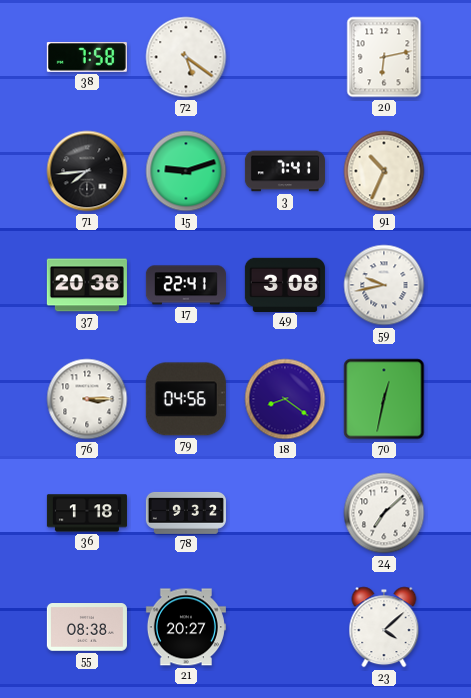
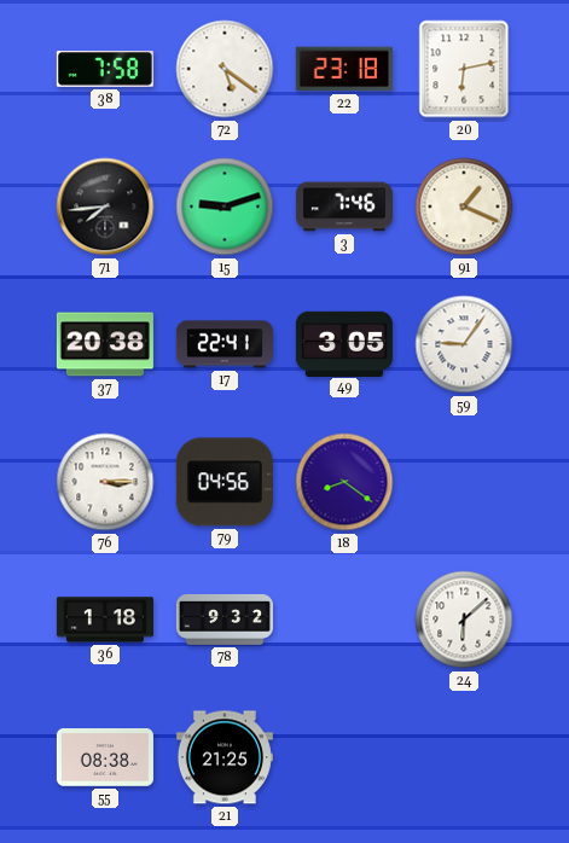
22: none -> 23:18
3: 7:41 -> 7:46
91: 10:34 -> 1:19
49: 3:08 -> 3:05
59: 9:43 -> 9:06
70: 12:32 -> none
24: 7:08 -> 6:08
21: 20:27 -> 21:25
23: 4:08 -> none
